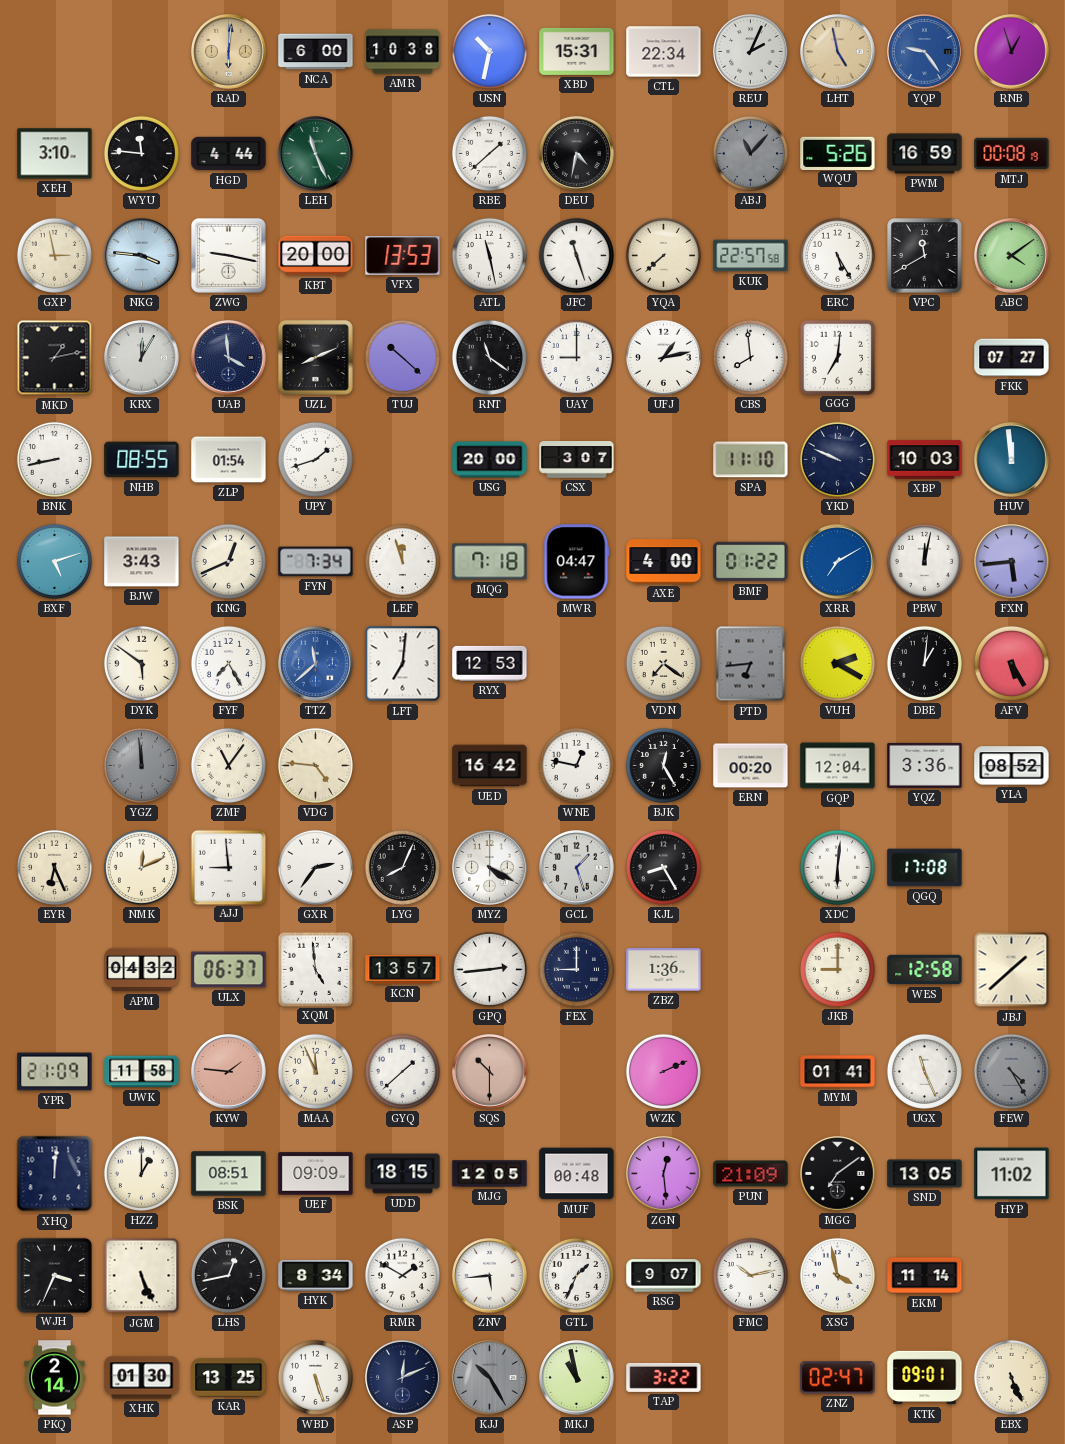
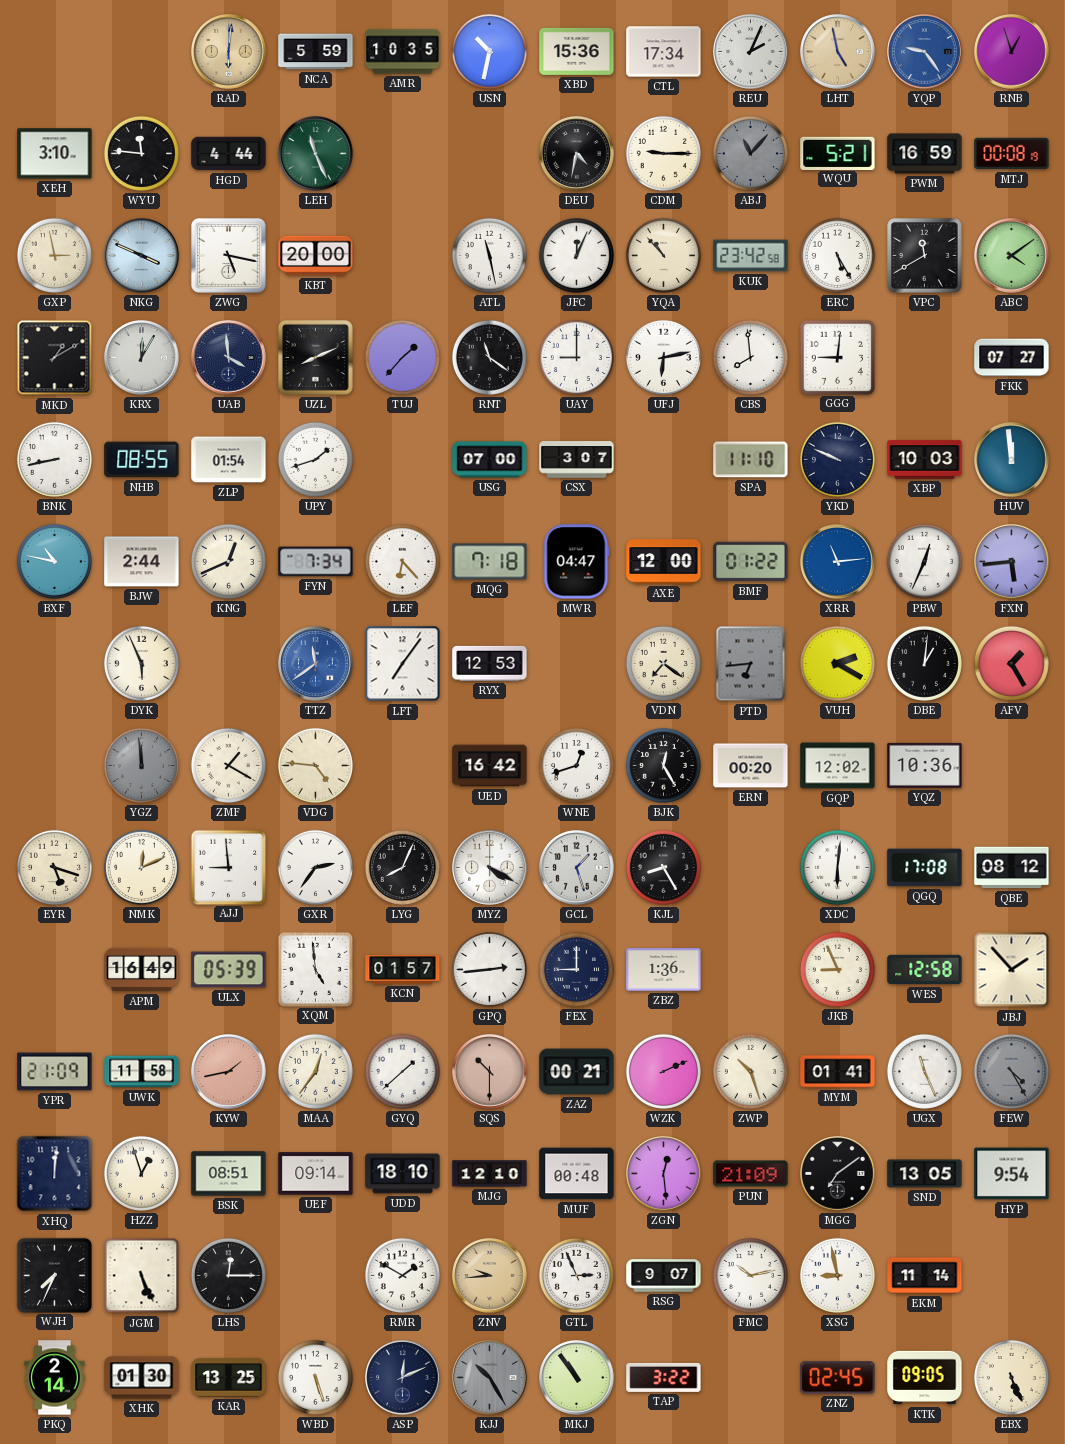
NCA: 6:00 -> 5:59
AMR: 10:38 -> 10:35
XBD: 15:31 -> 15:36
CTL: 22:34 -> 17:34
RBE: 1:38 -> none
CDM: none -> 9:15
WQU: 5:26 -> 5:21
NKG: 3:46 -> 3:49
ZWG: 9:17 -> 5:17
VFX: 13:53 -> none
JFC: 11:27 -> 12:04
YQA: 7:38 -> 10:53
KUK: 22:57 -> 23:42
MKD: 1:13 -> 1:10
TUJ: 10:22 -> 1:37
UFJ: 1:13 -> 6:13
GGG: 7:01 -> 9:01
USG: 20:00 -> 07:00
BXF: 5:12 -> 10:47
BJW: 3:43 -> 2:44
LEF: 11:57 -> 6:23
AXE: 4:00 -> 12:00
XRR: 7:10 -> 11:14
PBW: 12:02 -> 12:34
DYK: 5:51 -> 5:56
FYF: 7:25 -> none
TTZ: 11:38 -> 11:39
LFT: 7:01 -> 7:06
AFV: 5:25 -> 1:25
ZMF: 11:06 -> 1:20
WNE: 12:47 -> 12:42
GQP: 12:04 -> 12:02
YQZ: 3:36 -> 10:36
YLA: 08:52 -> none
EYR: 6:26 -> 5:18
QBE: none -> 08:12
APM: 04:32 -> 16:49
ULX: 06:37 -> 05:39
KCN: 13:57 -> 01:57
JKB: 9:00 -> 8:56
JBJ: 1:38 -> 1:53
KYW: 1:46 -> 1:43
MAA: 11:56 -> 12:36
ZAZ: none -> 00:21
ZWP: none -> 10:27
HZZ: 1:00 -> 12:57
UEF: 09:09 -> 09:14
UDD: 18:15 -> 18:10
MJG: 12:05 -> 12:10
HYP: 11:02 -> 9:54
WJH: 3:34 -> 7:34
LHS: 12:43 -> 12:15
HYK: 8:34 -> none
ZNV: 5:44 -> 9:44
ZNV dial: white -> champagne
GTL: 1:34 -> 2:56
XSG: 3:58 -> 8:58
MKJ: 10:58 -> 10:54
ZNZ: 02:47 -> 02:45
KTK: 09:01 -> 09:05
